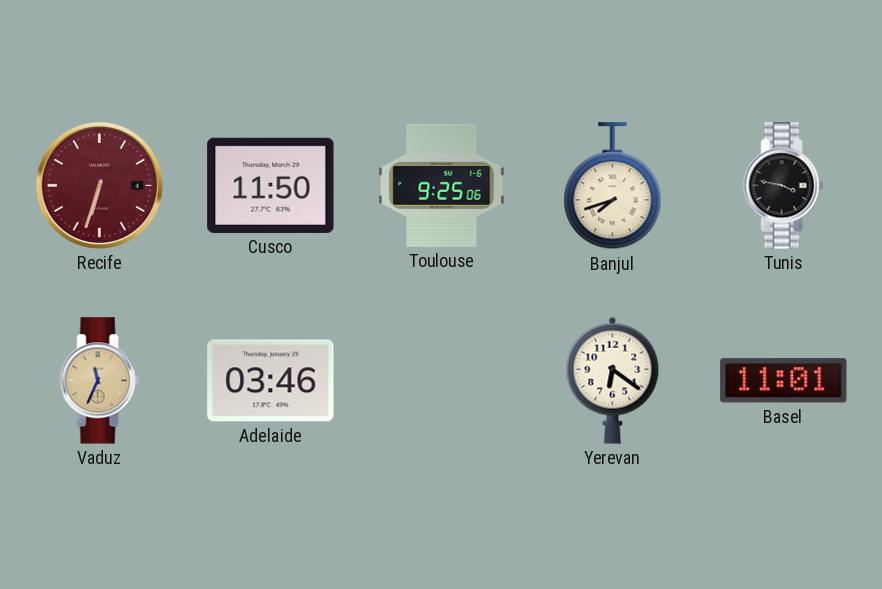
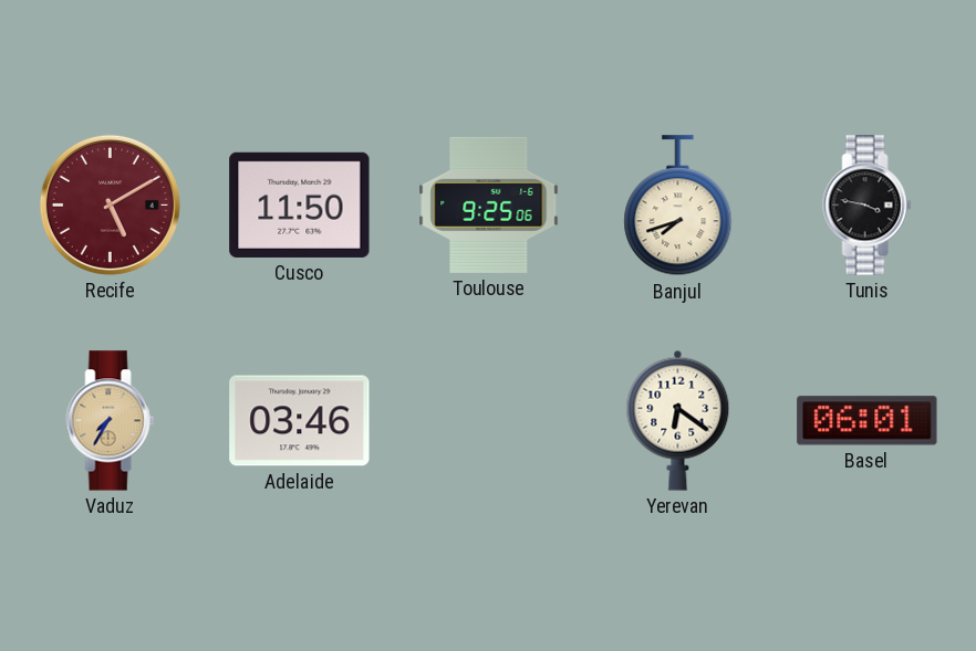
Recife: 6:33 -> 5:10
Vaduz: 11:34 -> 7:35
Basel: 11:01 -> 06:01
